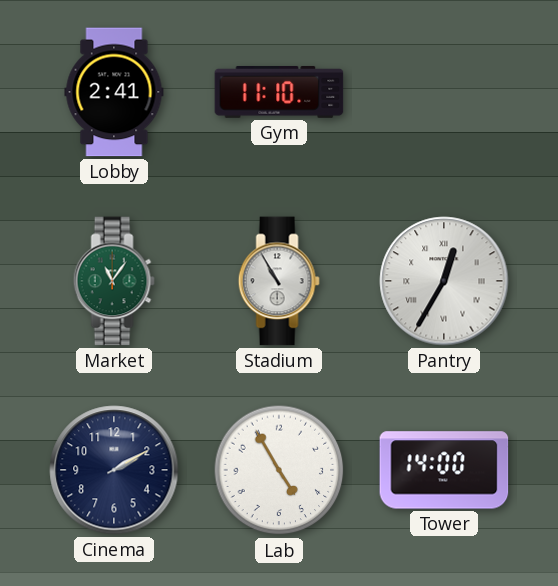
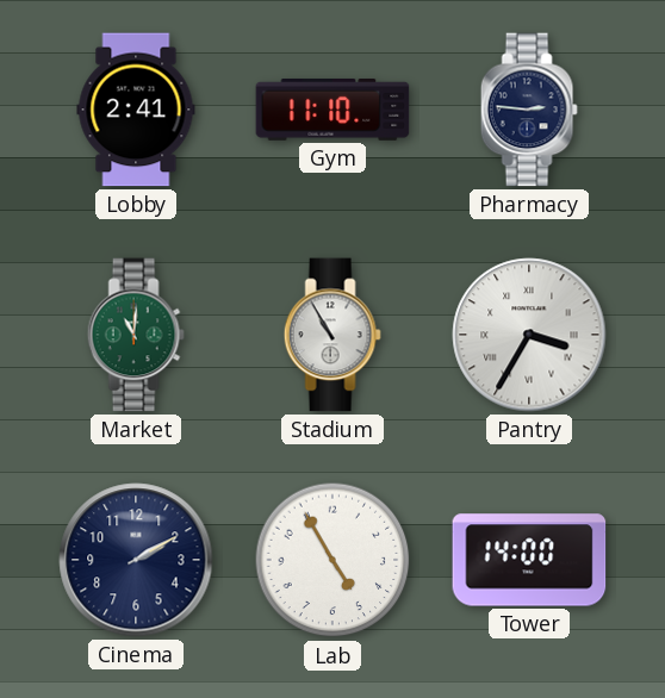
Pharmacy: none -> 2:46
Market: 11:06 -> 11:01
Pantry: 12:35 -> 3:35
